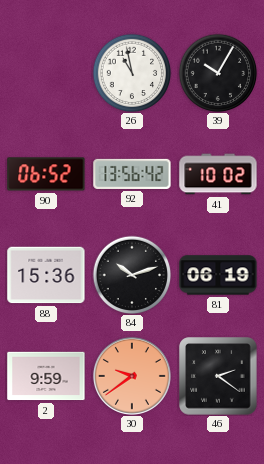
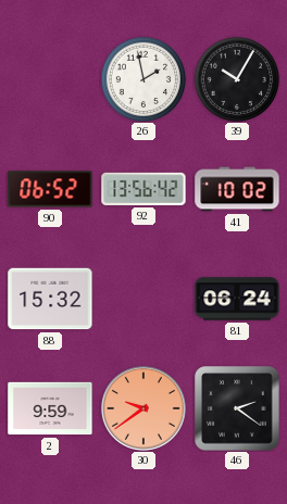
26: 10:58 -> 1:58
88: 15:36 -> 15:32
84: 10:12 -> none
81: 06:19 -> 06:24
